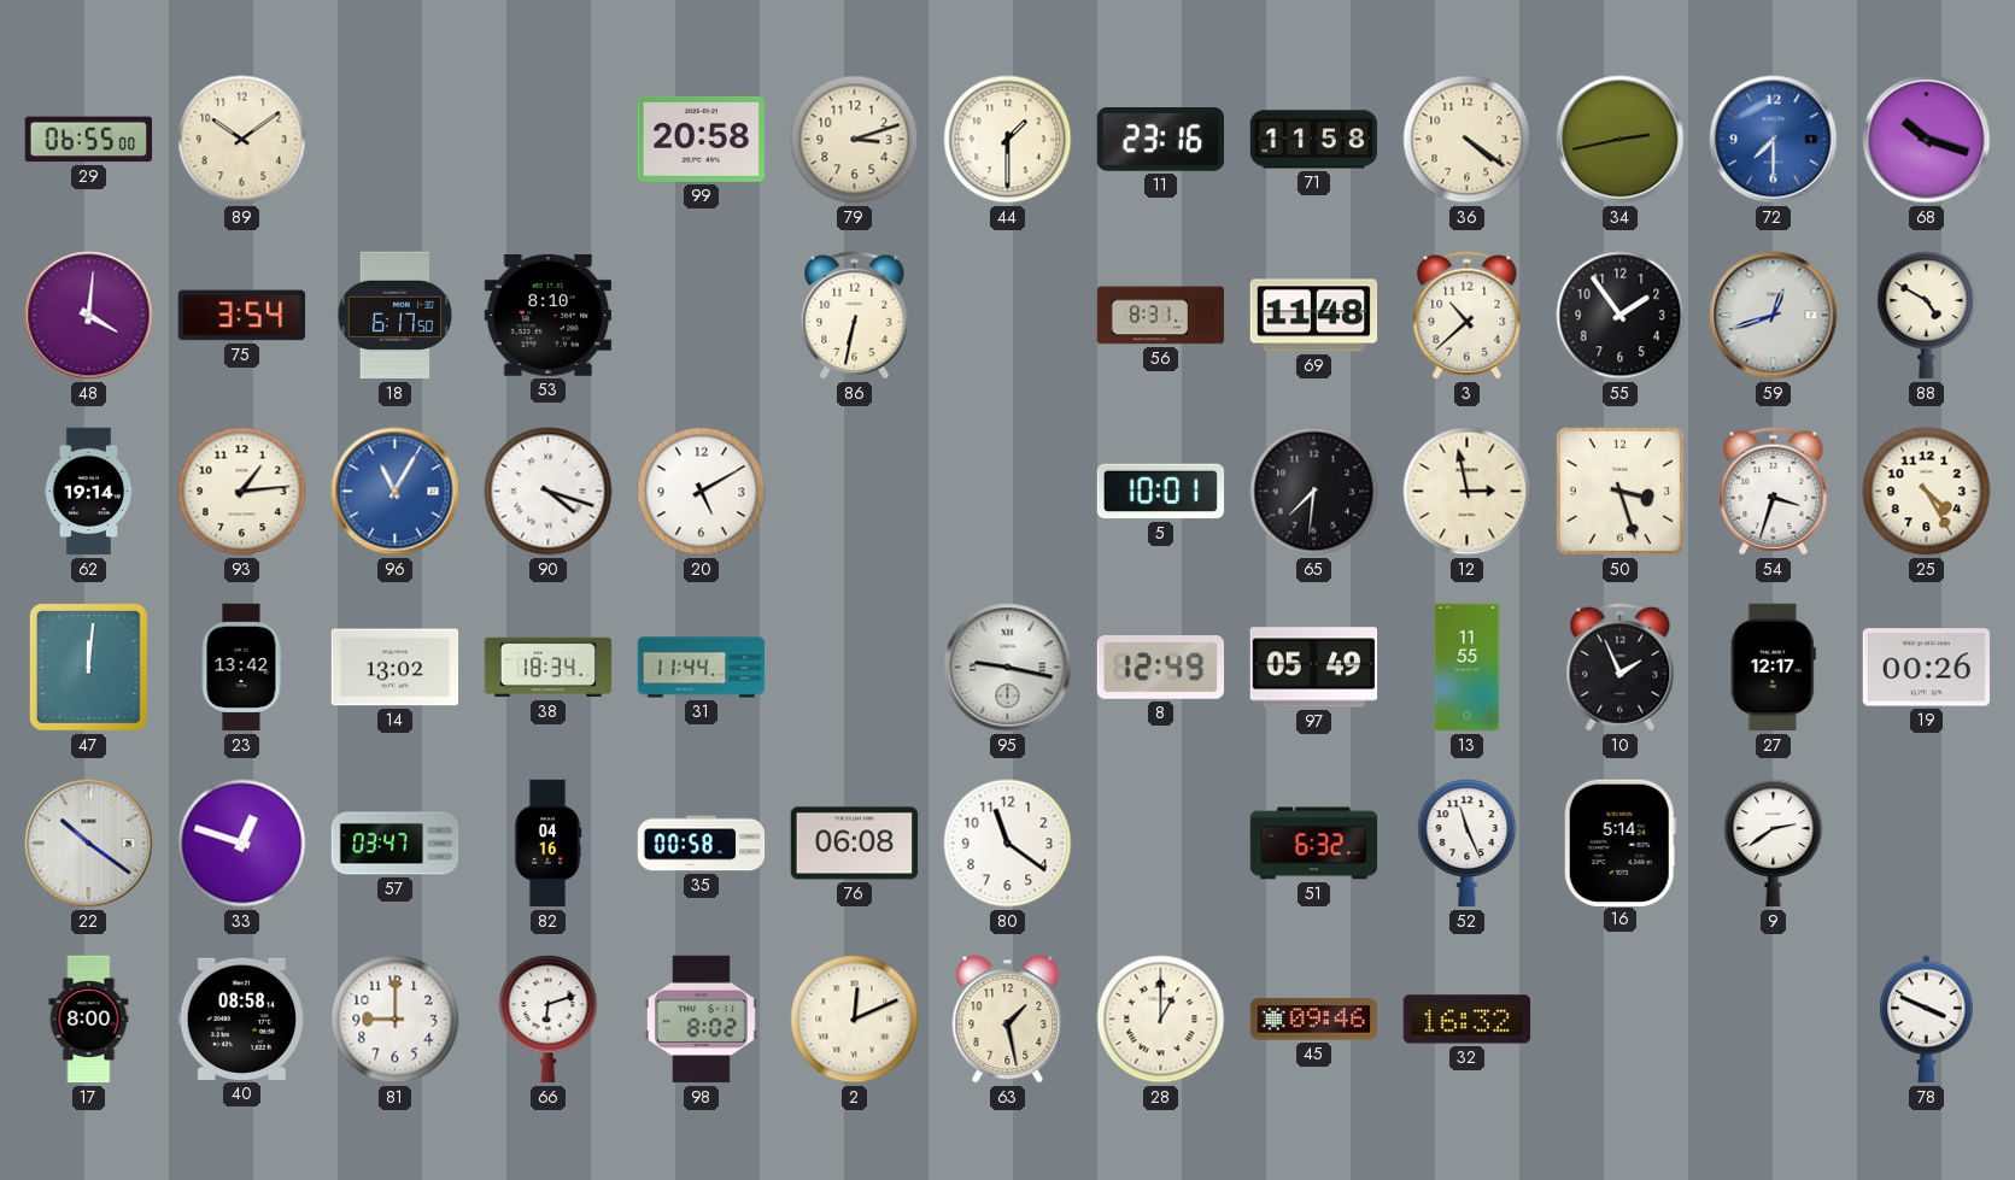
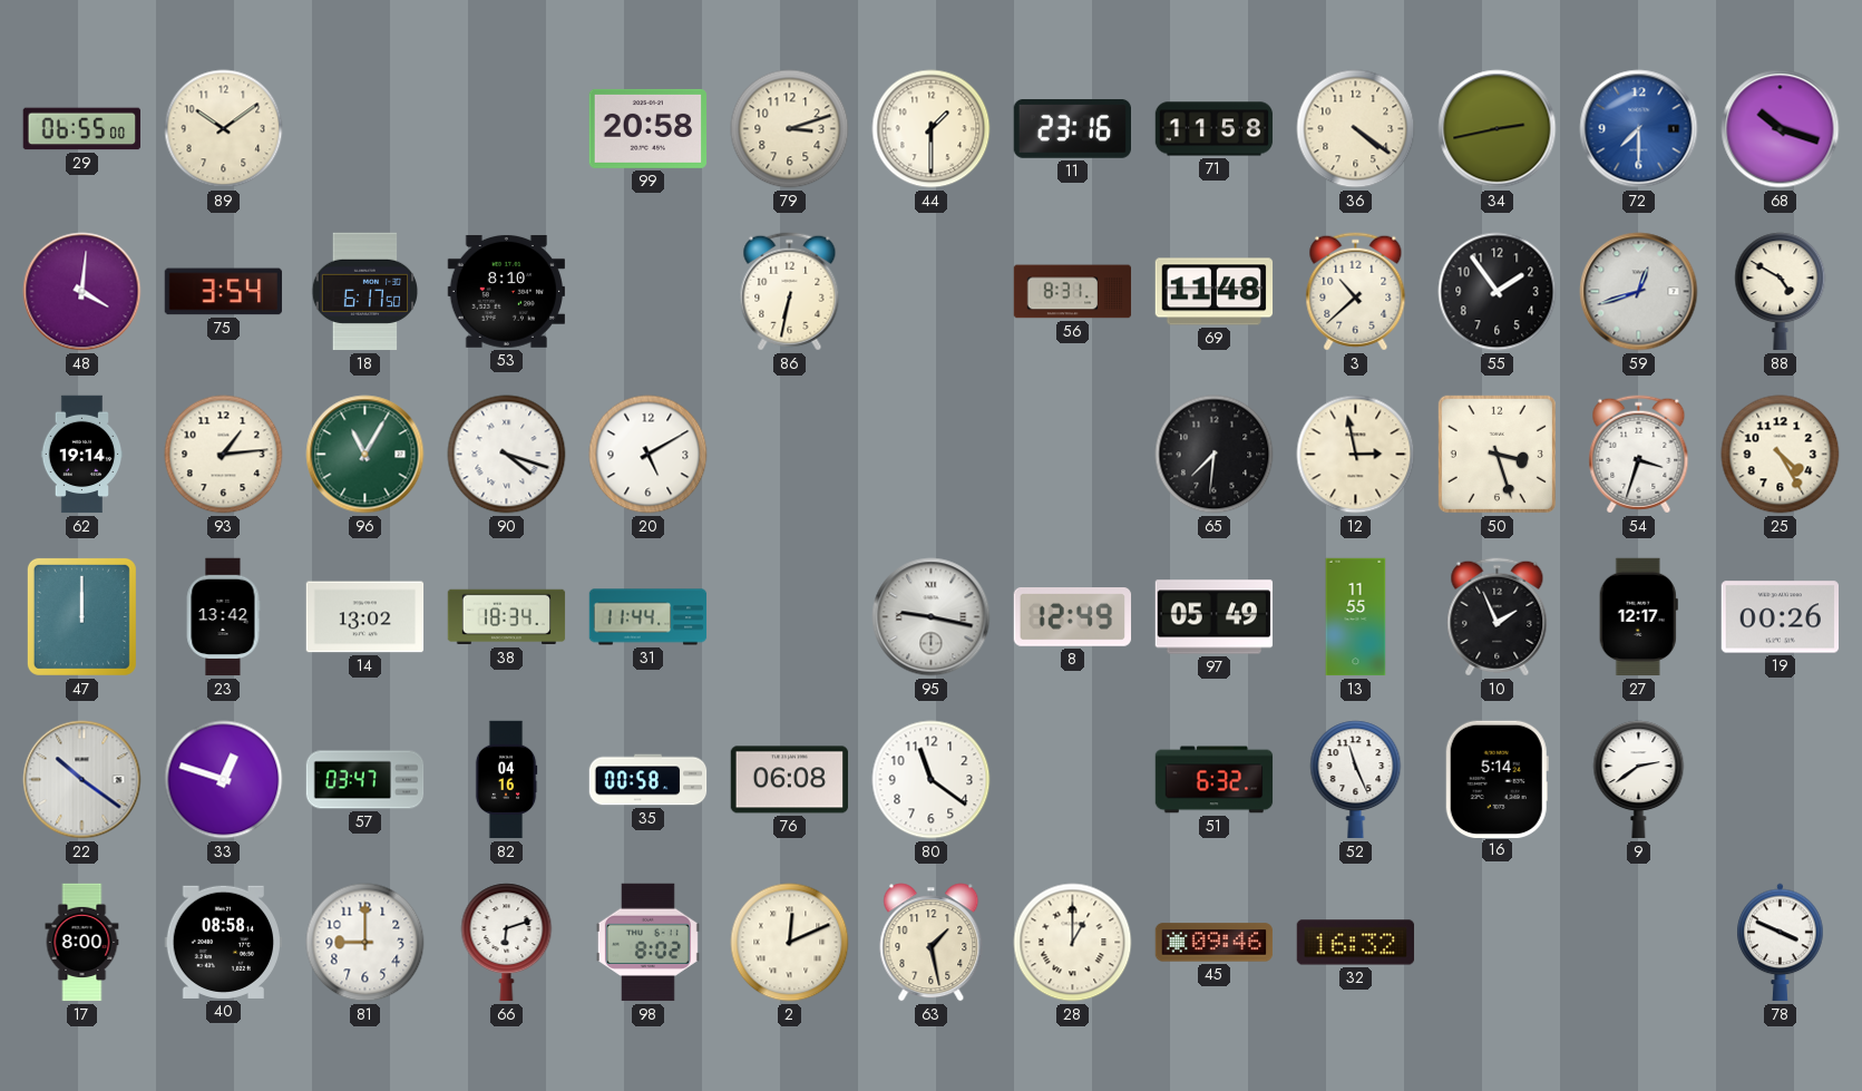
96 dial: blue -> green
5: 10:01 -> none
47: 12:01 -> 12:00
